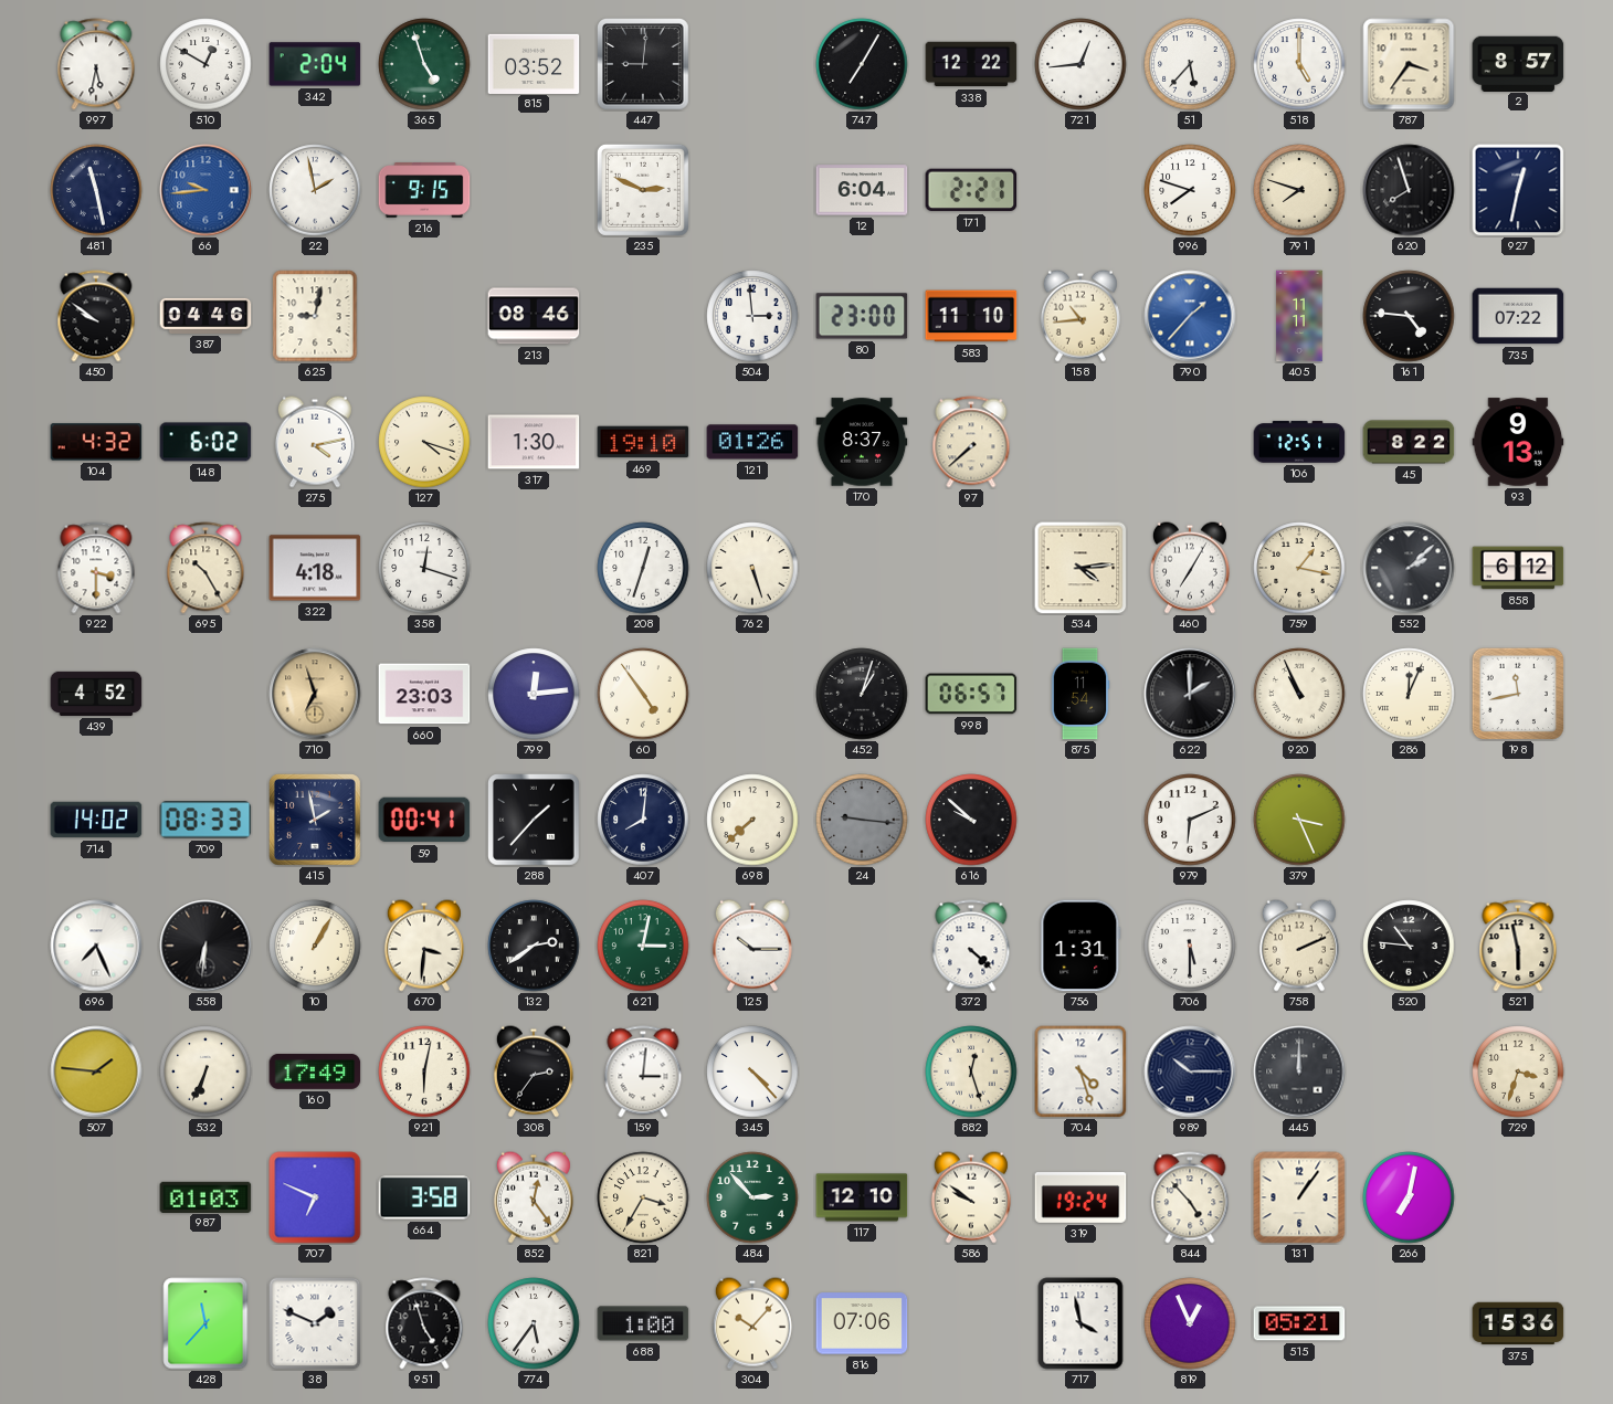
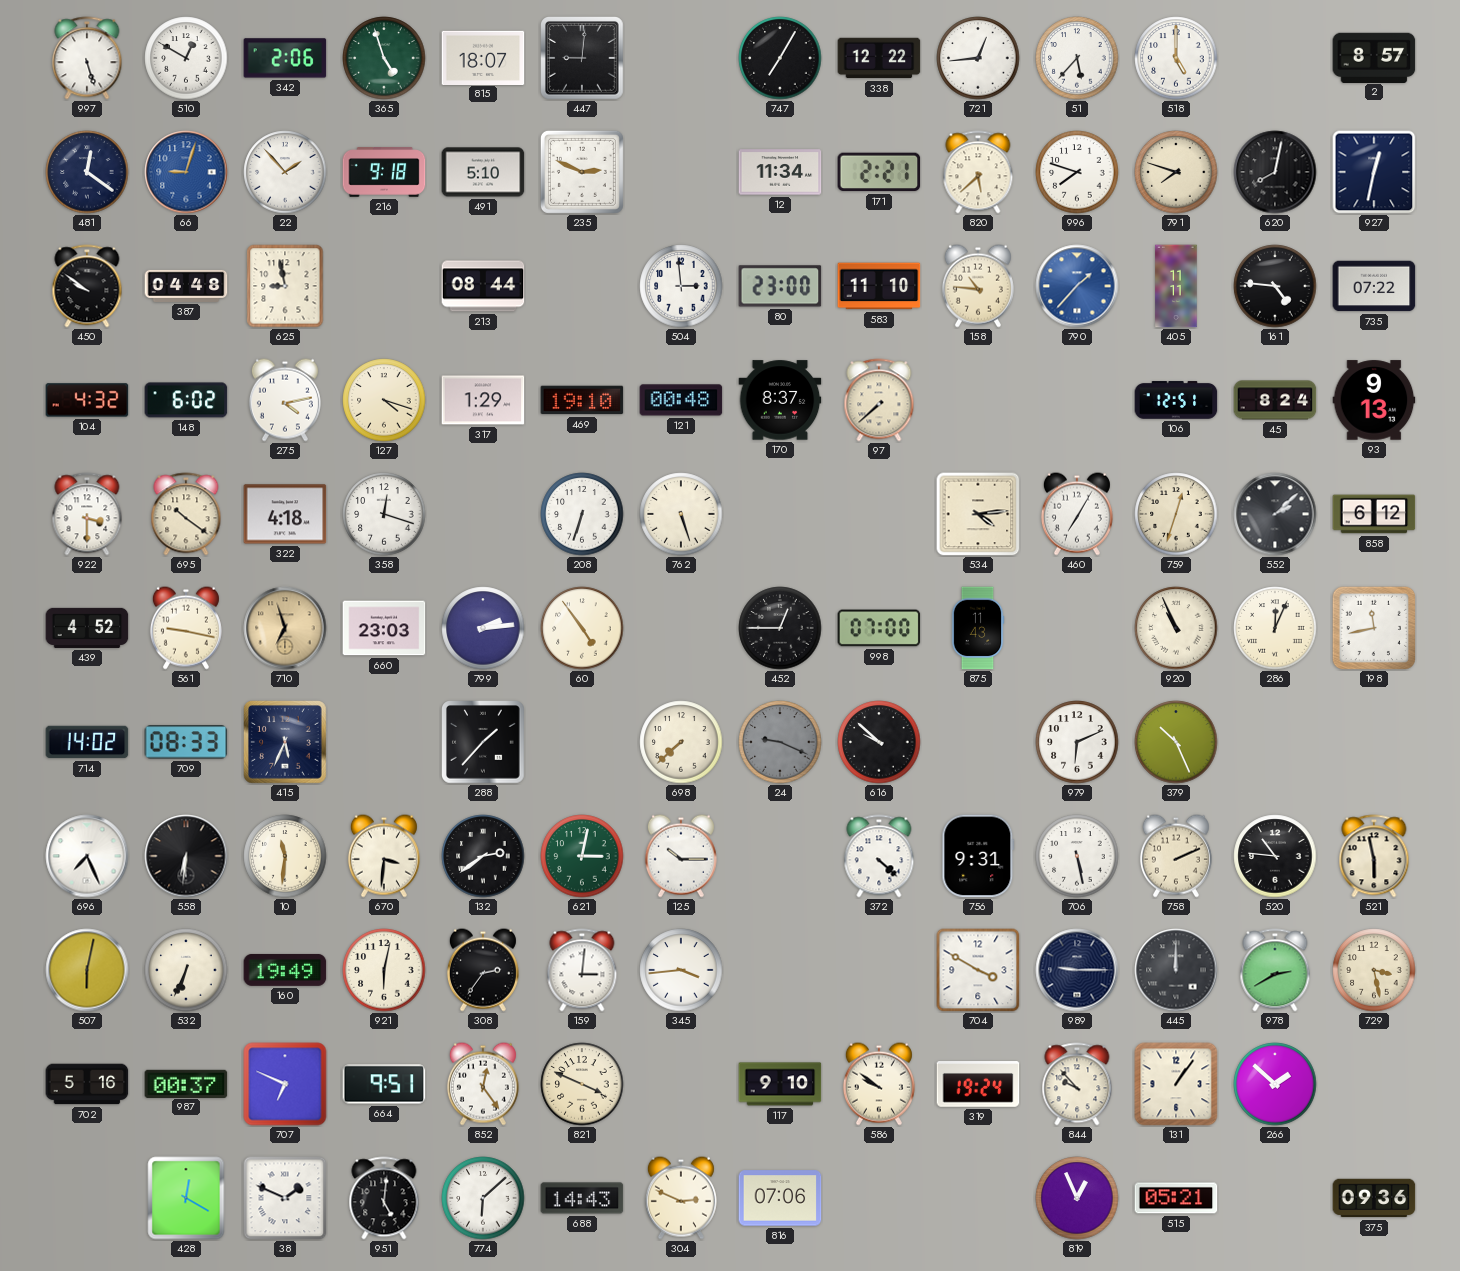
997: 5:32 -> 5:27
342: 2:04 -> 2:06
815: 03:52 -> 18:07
787: 3:36 -> none
481: 11:28 -> 12:21
66: 9:44 -> 9:03
22: 1:58 -> 1:53
216: 9:15 -> 9:18
491: none -> 5:10
12: 6:04 -> 11:34
820: none -> 5:38
620: 7:57 -> 8:02
387: 04:46 -> 04:48
625: 9:02 -> 8:58
213: 08:46 -> 08:44
158: 10:44 -> 10:46
317: 1:30 -> 1:29
121: 01:26 -> 00:48
45: 8:22 -> 8:24
695: 10:25 -> 10:21
208: 12:33 -> 6:33
759: 1:17 -> 12:33
561: none -> 9:17
799: 12:14 -> 2:14
452: 1:03 -> 12:45
998: 06:57 -> 07:00
875: 11:54 -> 11:43
622: 2:00 -> none
415: 1:58 -> 5:34
59: 00:41 -> none
407: 8:01 -> none
24: 9:16 -> 9:19
379: 3:26 -> 10:26
10: 1:05 -> 11:31
756: 1:31 -> 9:31
706: 5:30 -> 5:28
507: 1:46 -> 6:02
160: 17:49 -> 19:49
345: 4:23 -> 3:44
882: 12:27 -> none
704: 4:27 -> 3:50
989: 10:15 -> 9:15
978: none -> 2:40
729: 3:33 -> 3:28
702: none -> 5:16
987: 01:03 -> 00:37
664: 3:58 -> 9:51
821: 3:35 -> 3:49
484: 2:53 -> none
117: 12:10 -> 9:10
844: 4:53 -> 9:53
266: 7:02 -> 1:52
428: 11:37 -> 12:20
951: 4:57 -> 5:01
774: 5:36 -> 6:08
688: 1:00 -> 14:43
304: 10:07 -> 2:49
717: 3:58 -> none
375: 15:36 -> 09:36
